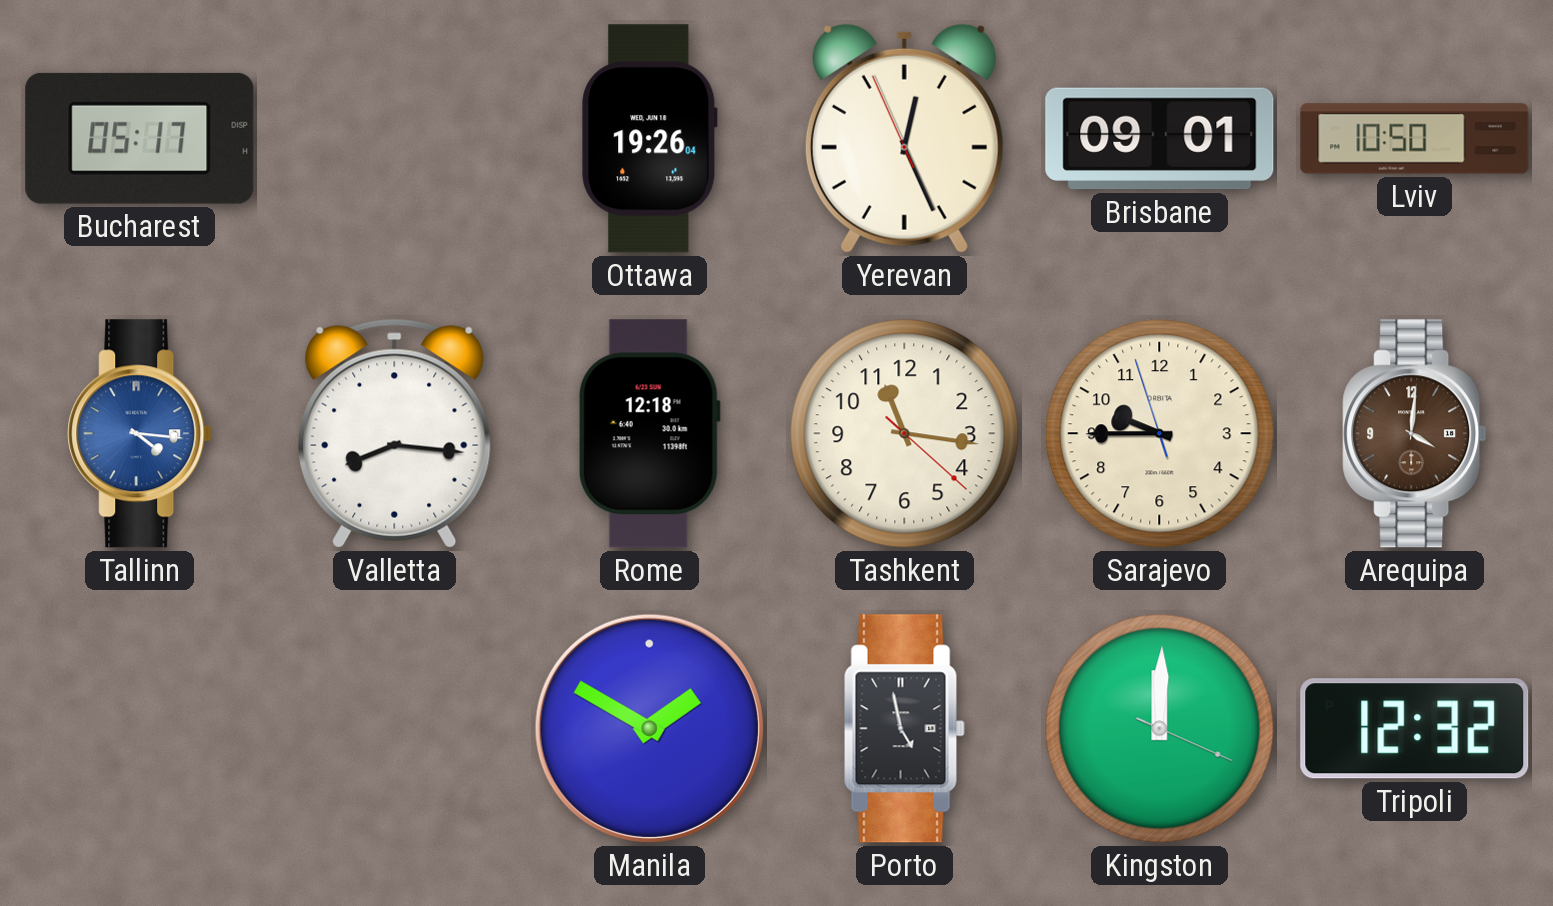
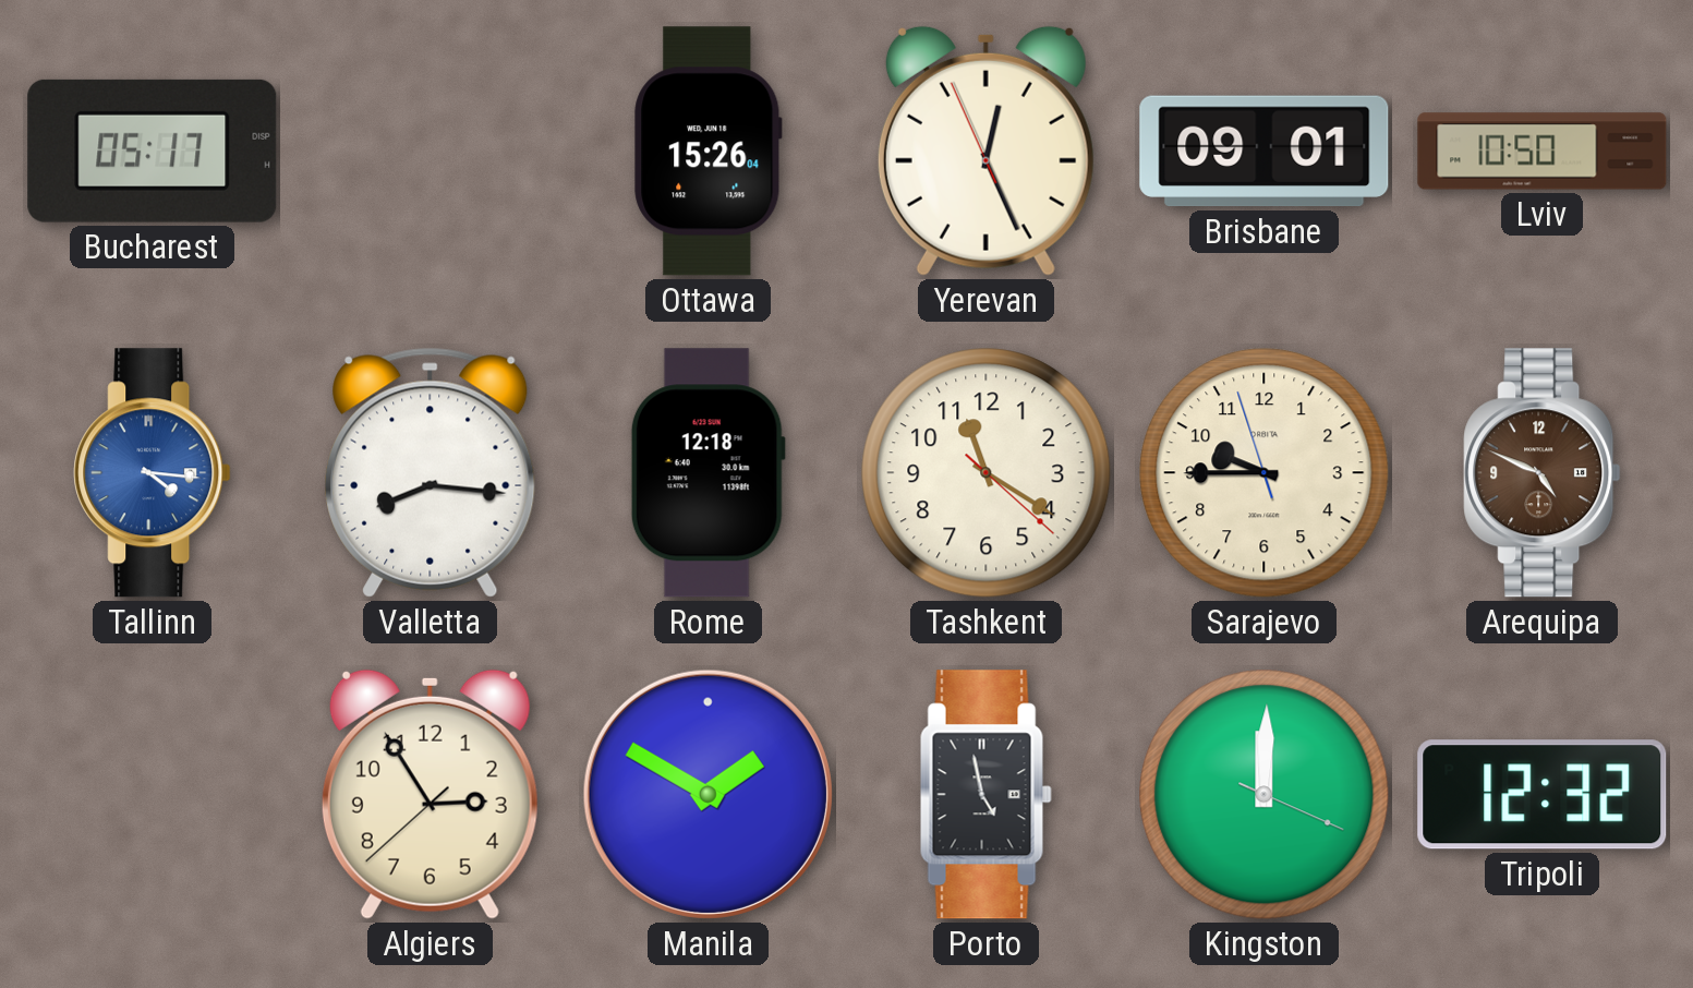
Ottawa: 19:26 -> 15:26
Tashkent: 11:16 -> 11:20
Arequipa: 4:01 -> 4:49
Algiers: none -> 2:54
